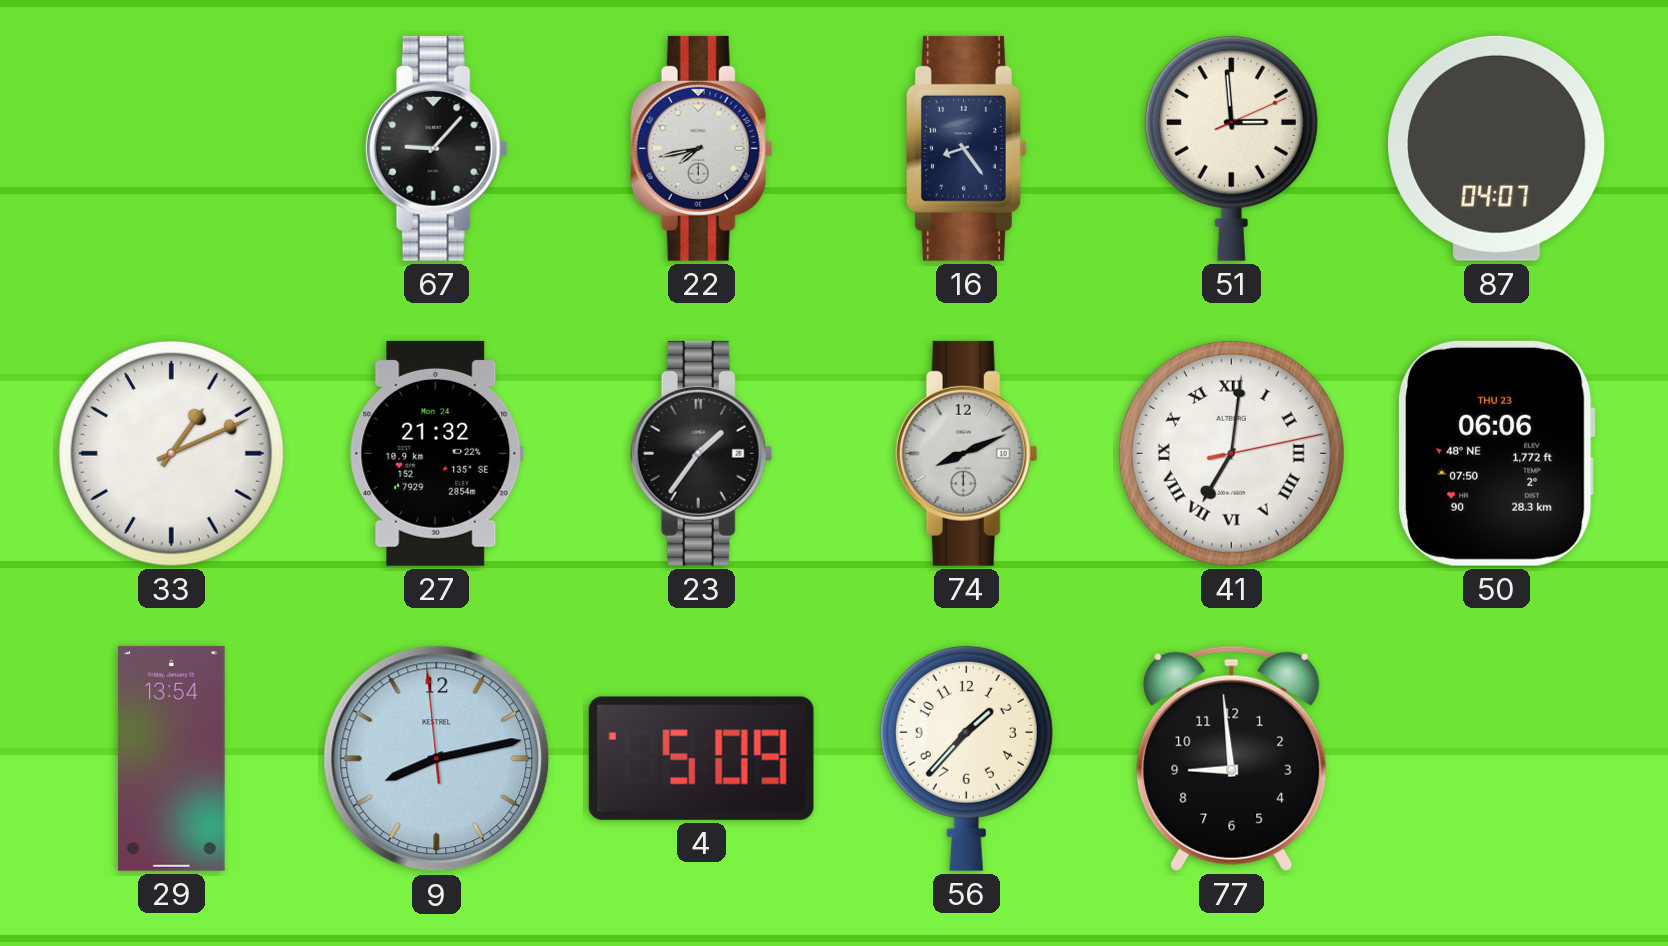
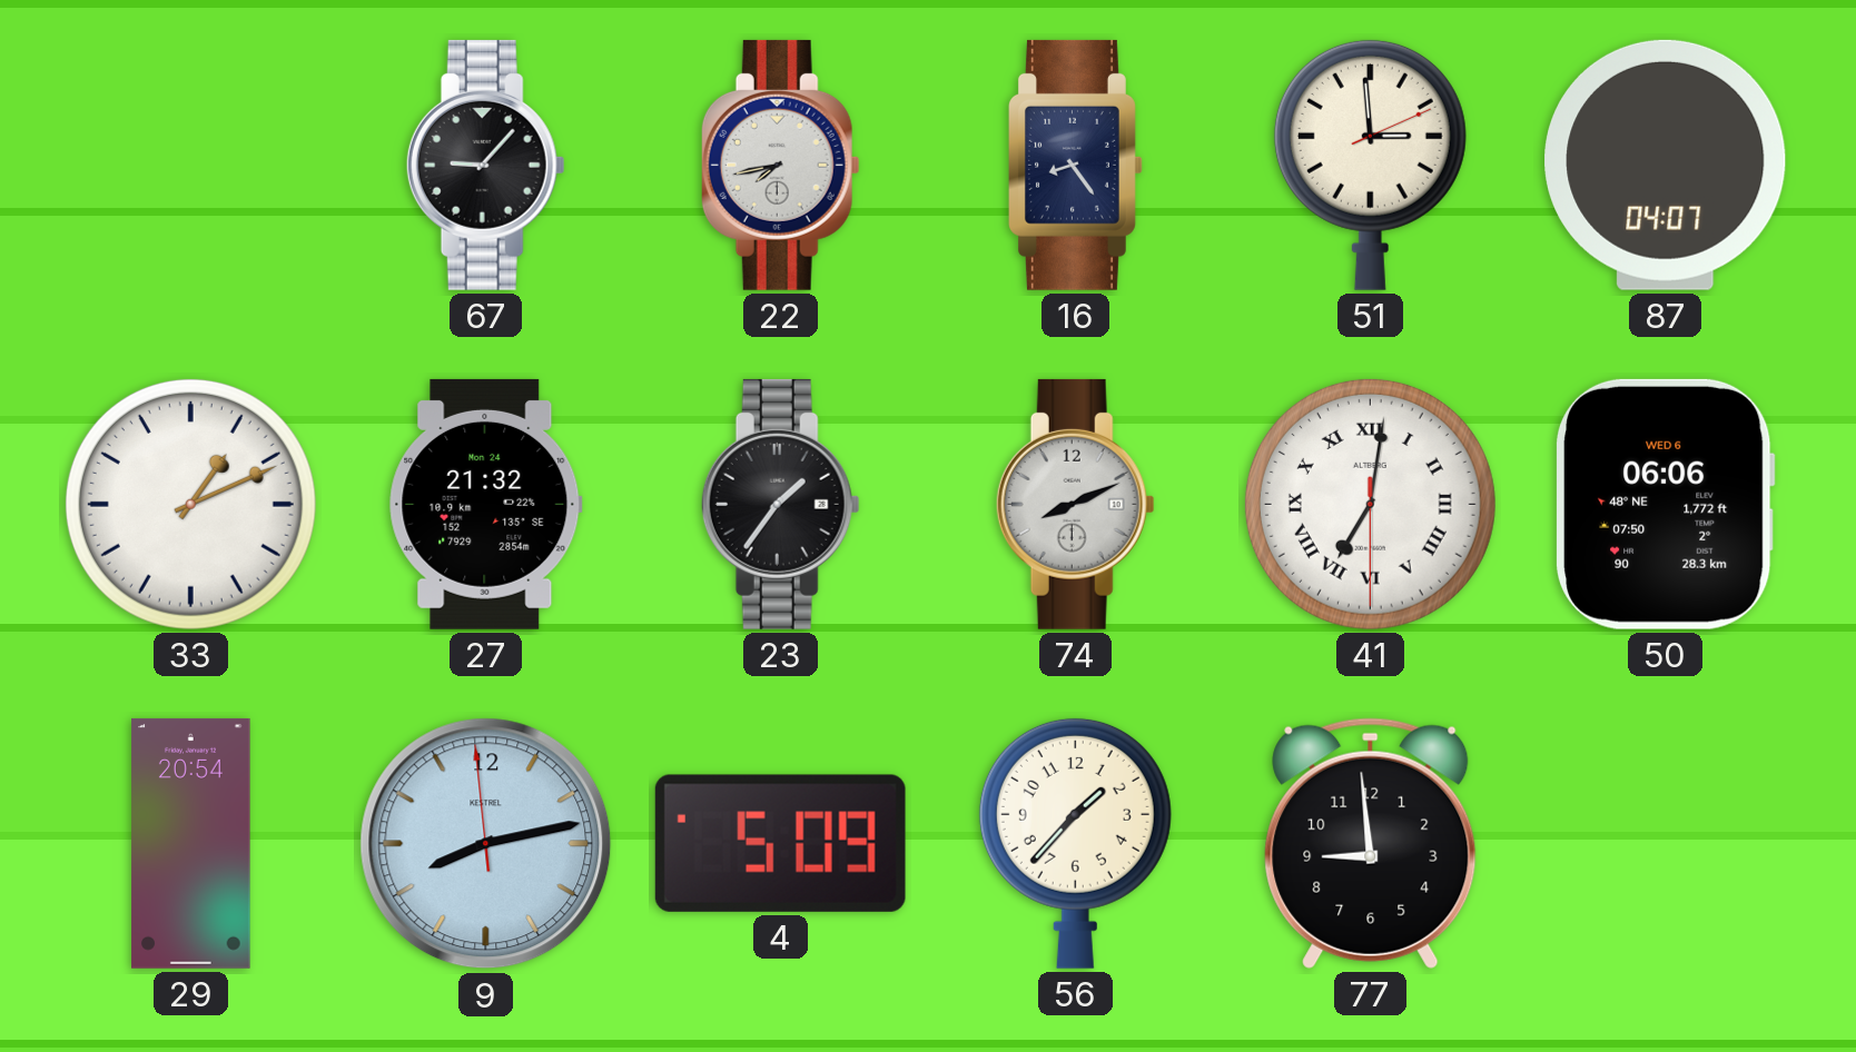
41: 7:01:13 -> 7:01:30
50 date: THU 23 -> WED 6
29: 13:54 -> 20:54
